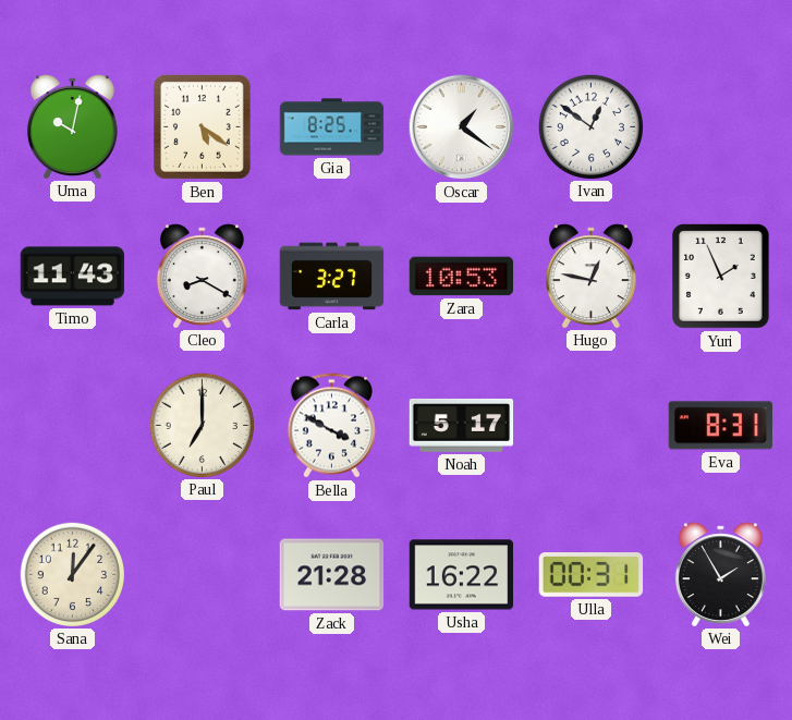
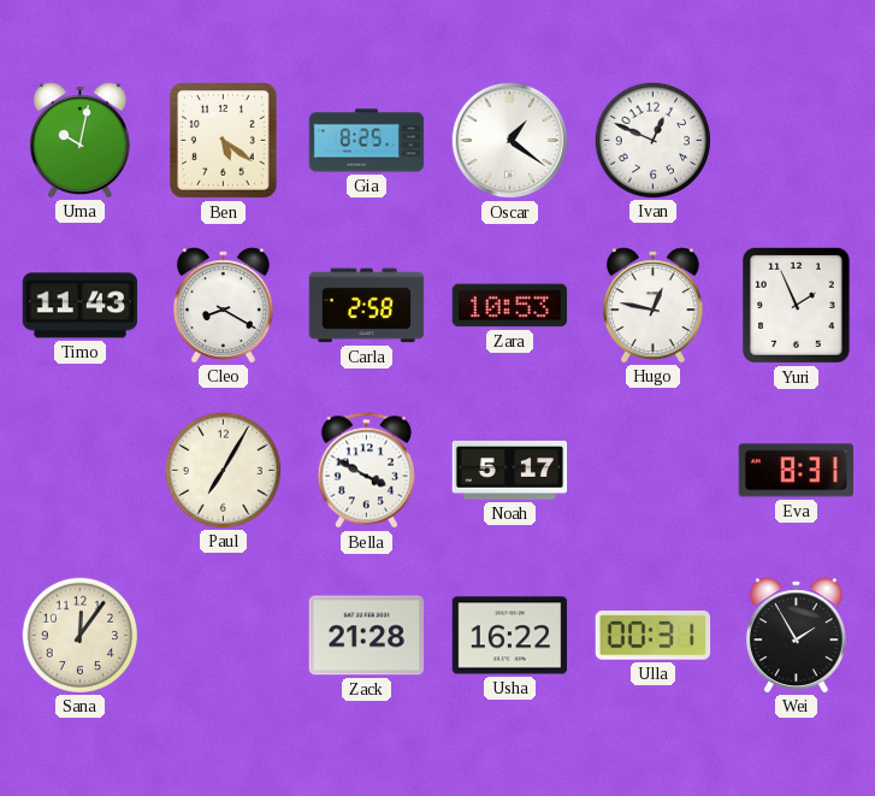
Ivan: 12:51 -> 12:49
Carla: 3:27 -> 2:58
Paul: 7:00 -> 7:05
